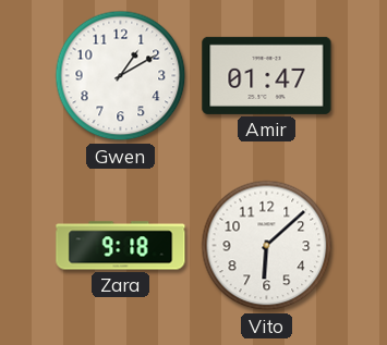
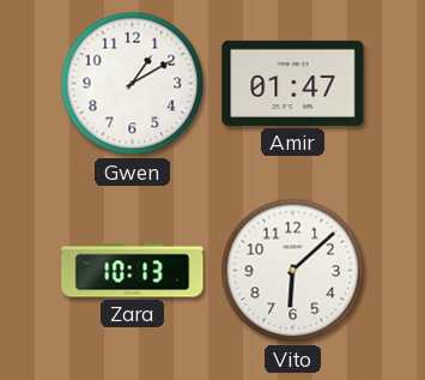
Zara: 9:18 -> 10:13
